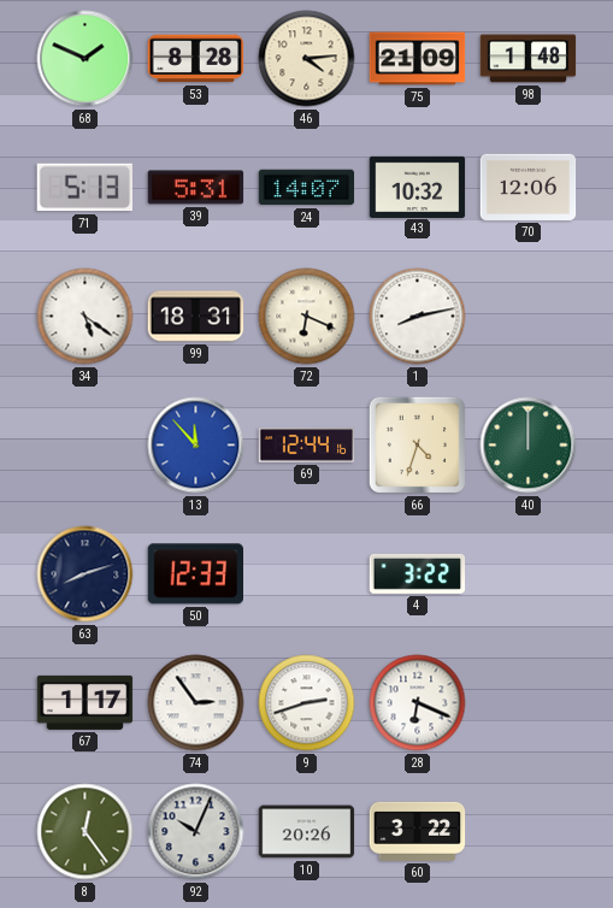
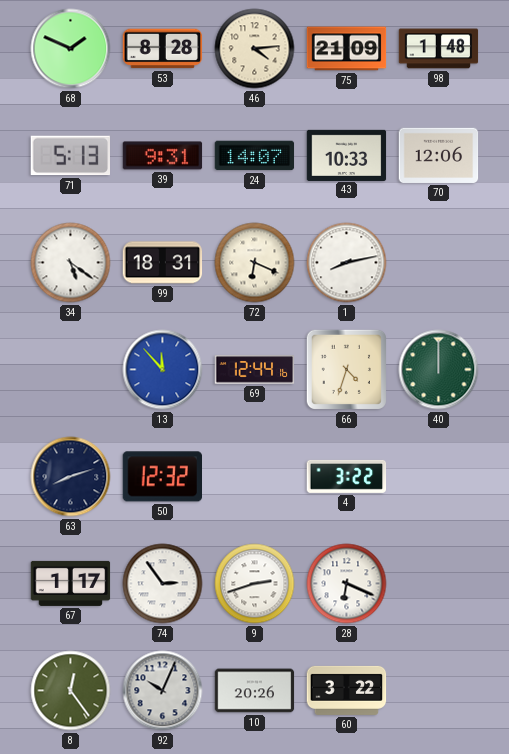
39: 5:31 -> 9:31
43: 10:32 -> 10:33
50: 12:33 -> 12:32
